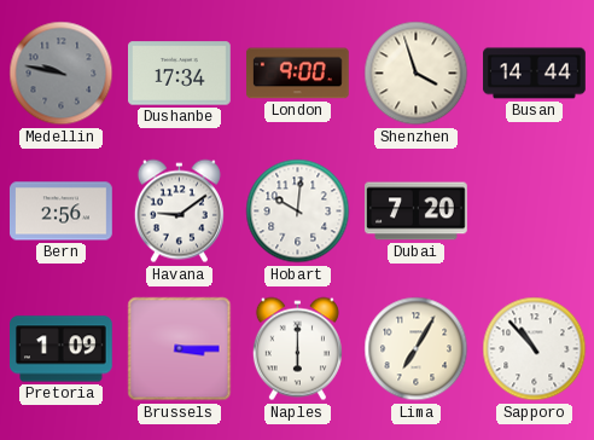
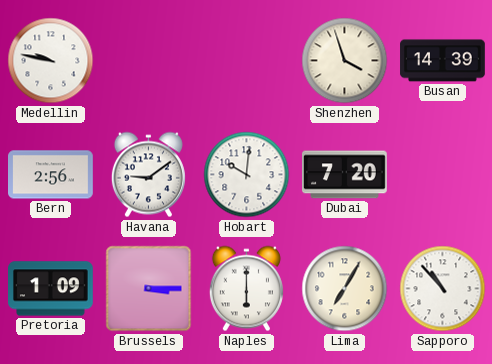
Medellin dial: grey -> white
Dushanbe: 17:34 -> none
London: 9:00 -> none
Busan: 14:44 -> 14:39
